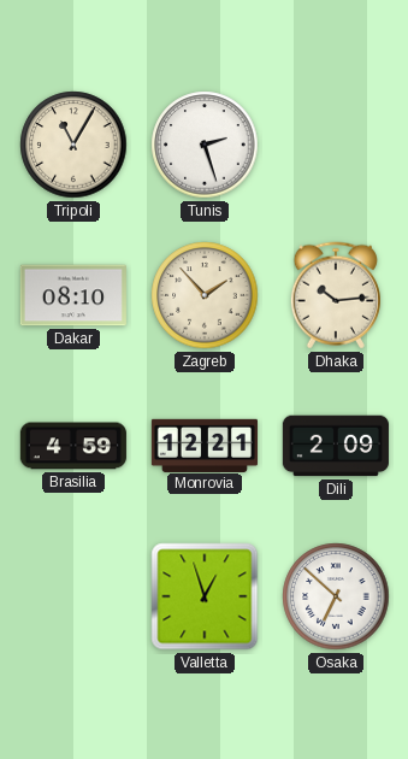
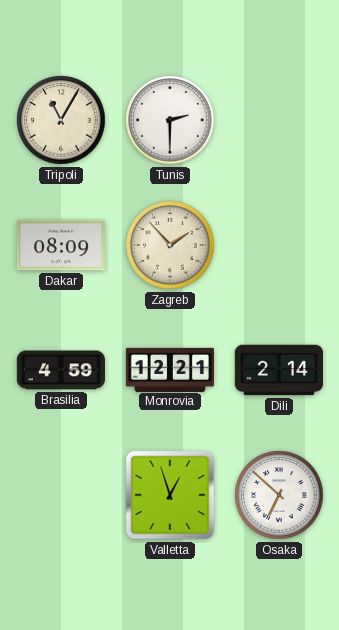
Tunis: 2:27 -> 2:30
Dakar: 08:10 -> 08:09
Dhaka: 10:14 -> none
Dili: 2:09 -> 2:14
